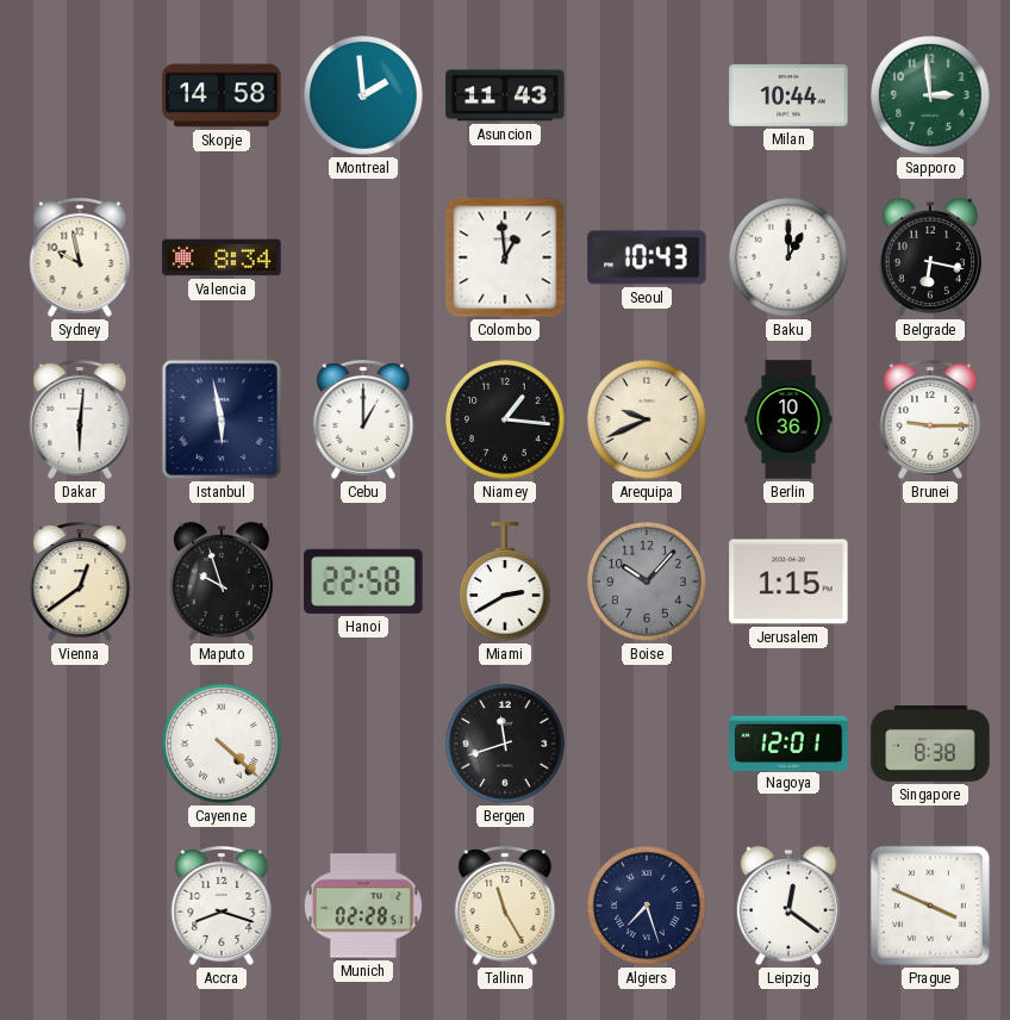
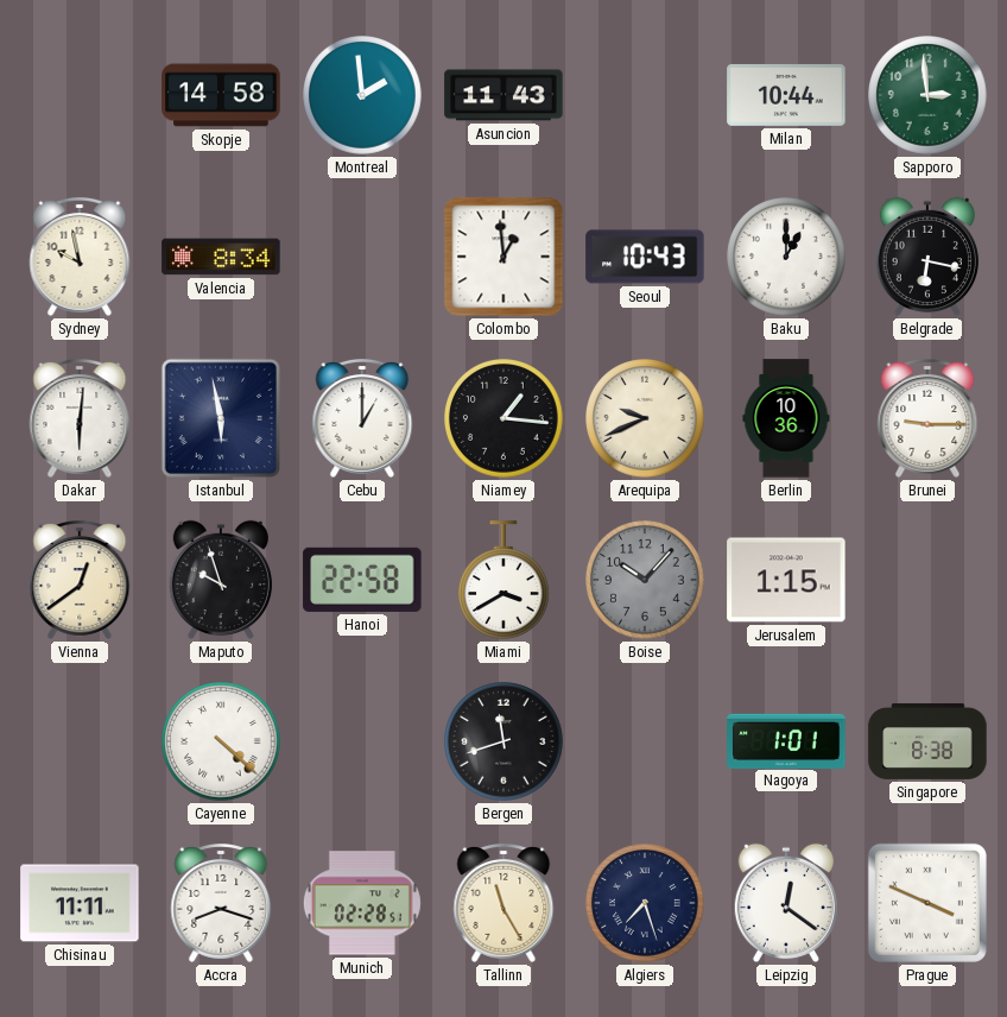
Miami: 2:40 -> 3:40
Nagoya: 12:01 -> 1:01
Chisinau: none -> 11:11
